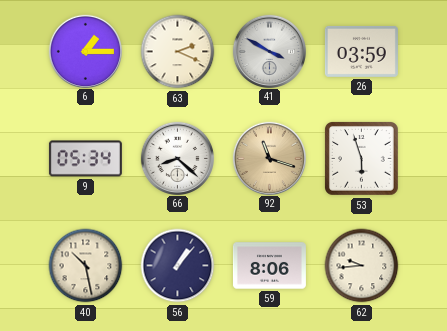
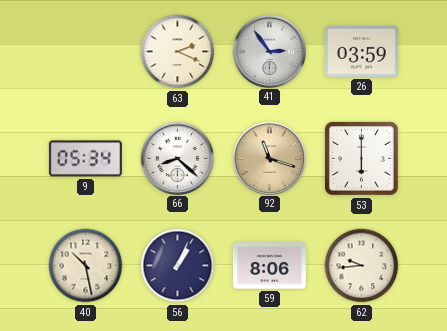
6: 1:15 -> none
41: 3:50 -> 2:54
53: 5:57 -> 6:00
56: 1:07 -> 1:04
